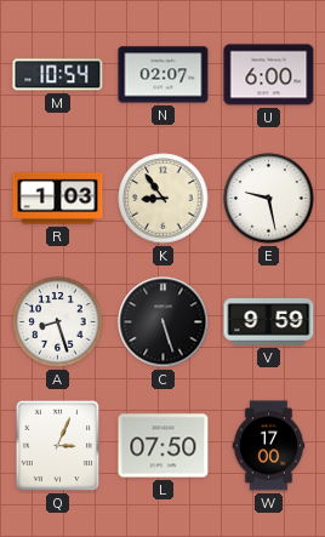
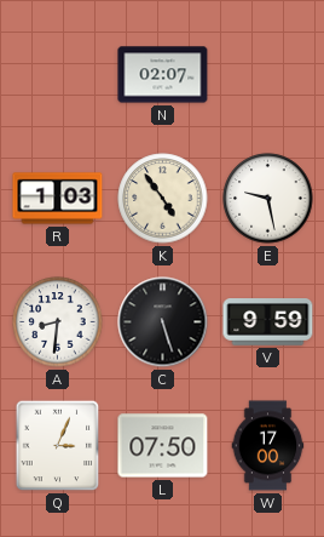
M: 10:54 -> none
U: 6:00 -> none
K: 8:54 -> 4:54
A: 8:27 -> 8:31
